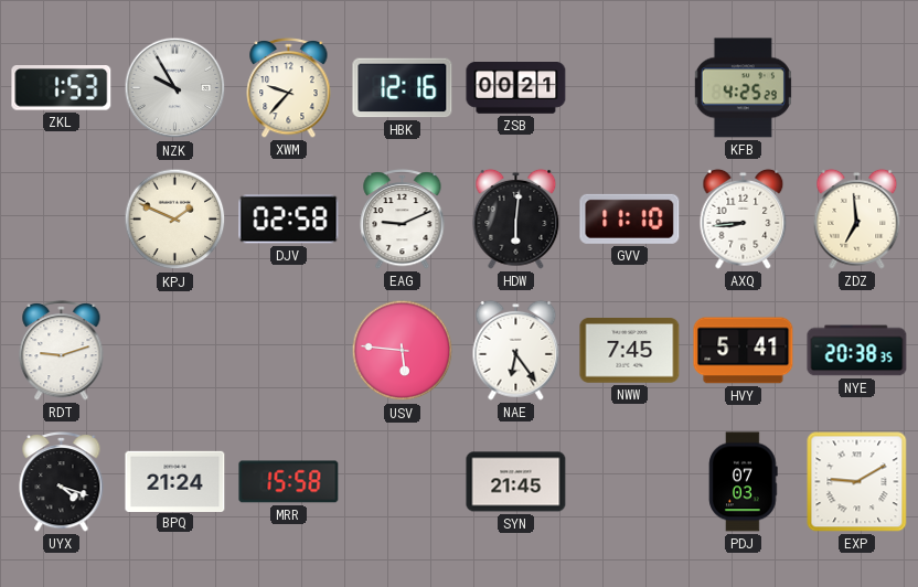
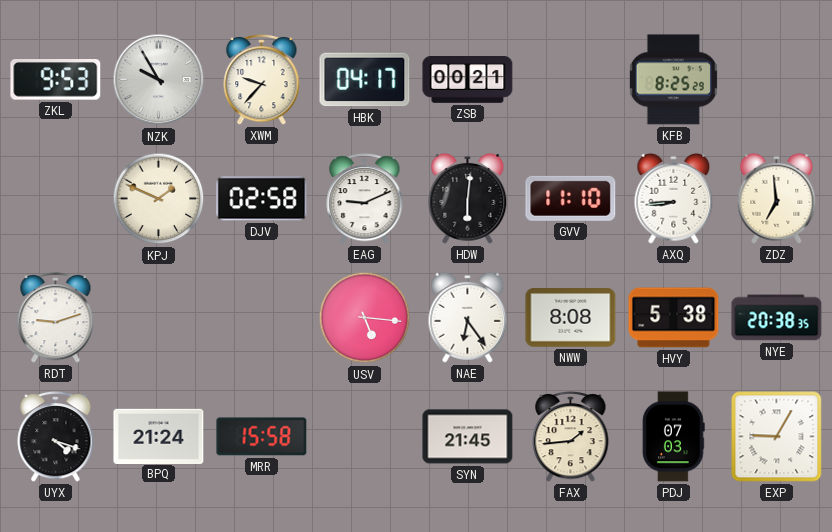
ZKL: 1:53 -> 9:53
HBK: 12:16 -> 04:17
KFB: 4:25 -> 8:25
USV: 5:46 -> 5:16
NWW: 7:45 -> 8:08
HVY: 5:41 -> 5:38
FAX: none -> 1:44
EXP: 9:10 -> 9:05
